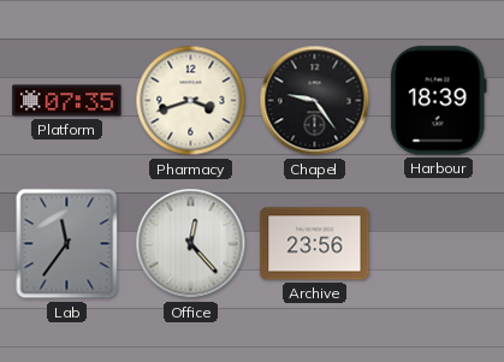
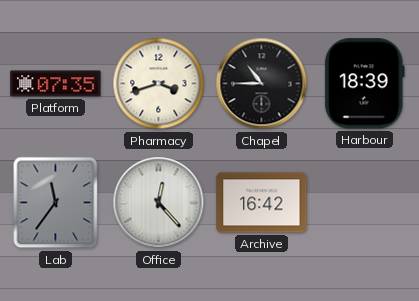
Chapel: 9:24 -> 10:45
Archive: 23:56 -> 16:42
